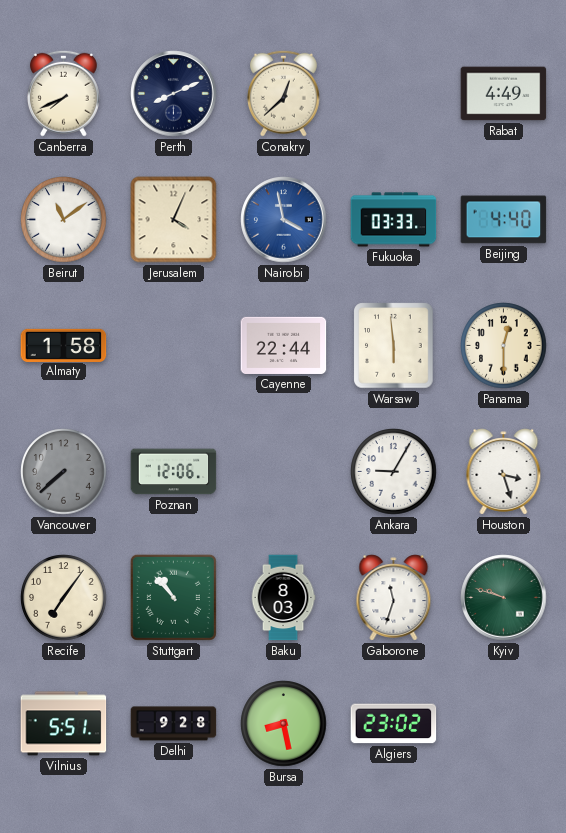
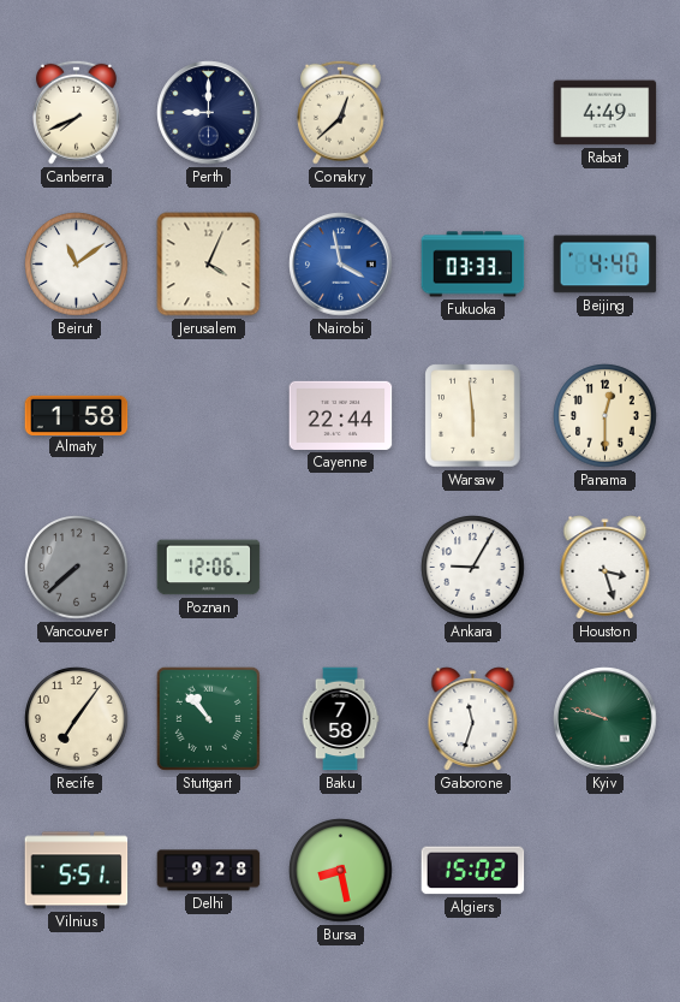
Perth: 8:11 -> 9:00
Baku: 8:03 -> 7:58
Algiers: 23:02 -> 15:02
